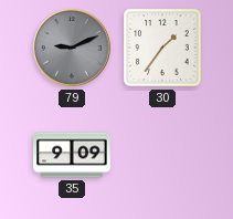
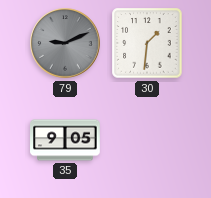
30: 1:36 -> 1:31
35: 9:09 -> 9:05
